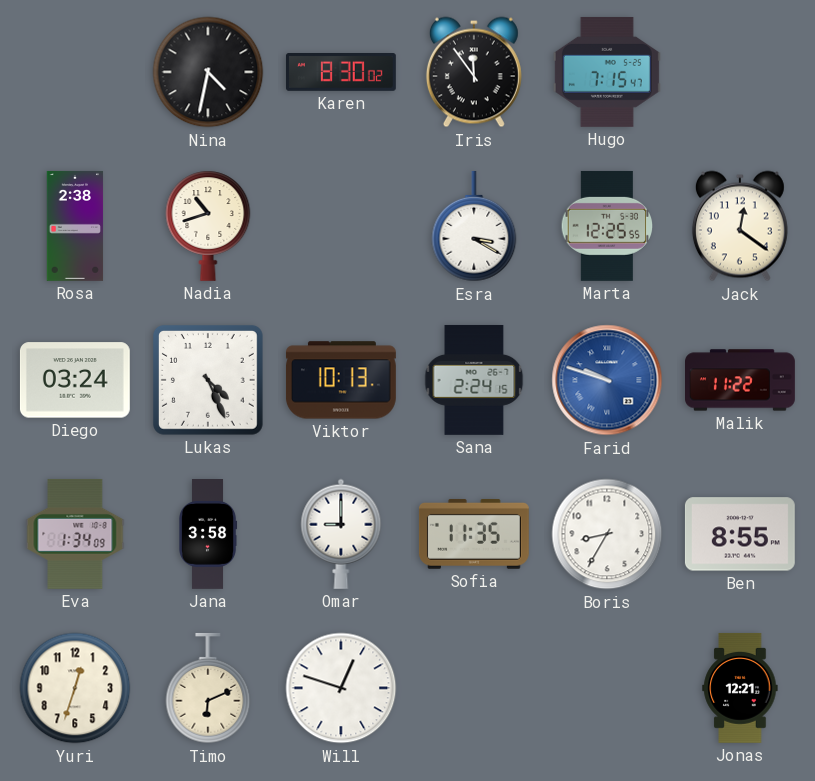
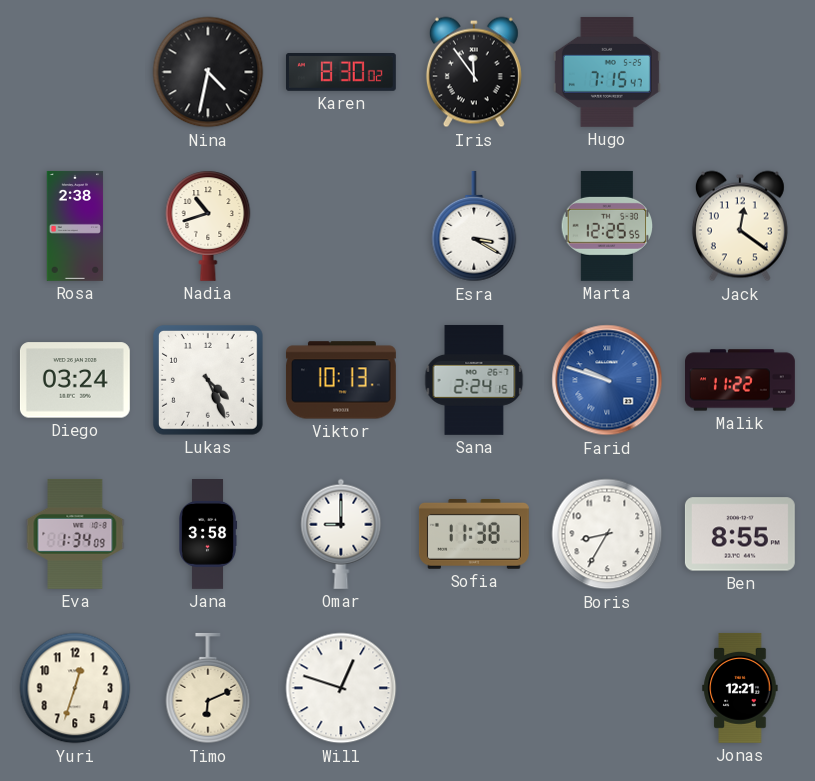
Sofia: 11:35 -> 11:38
